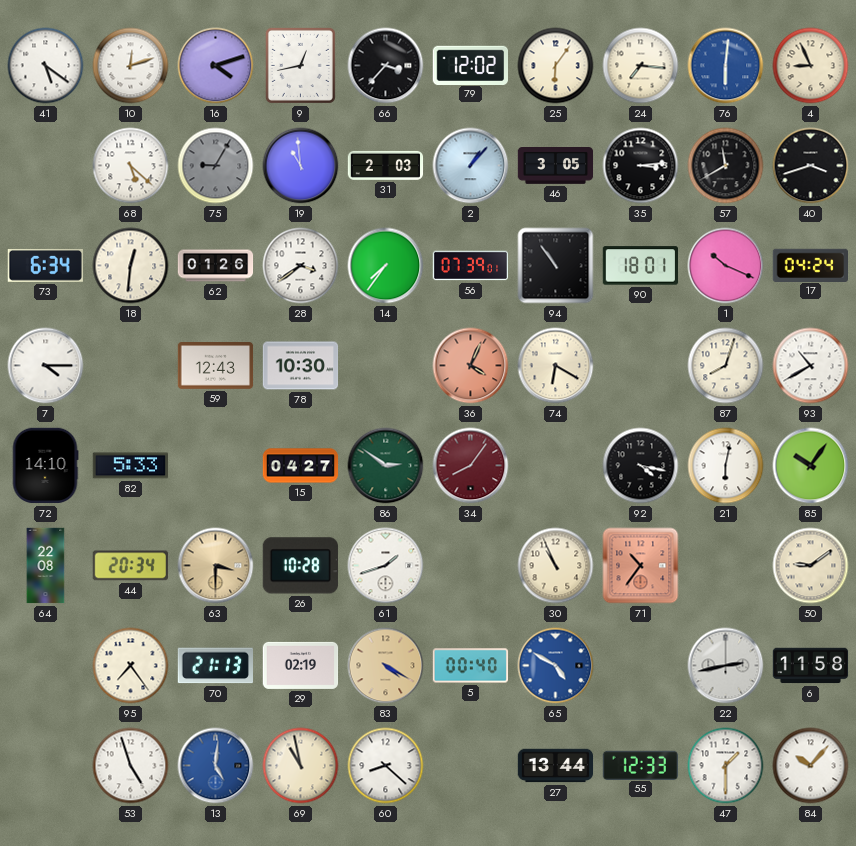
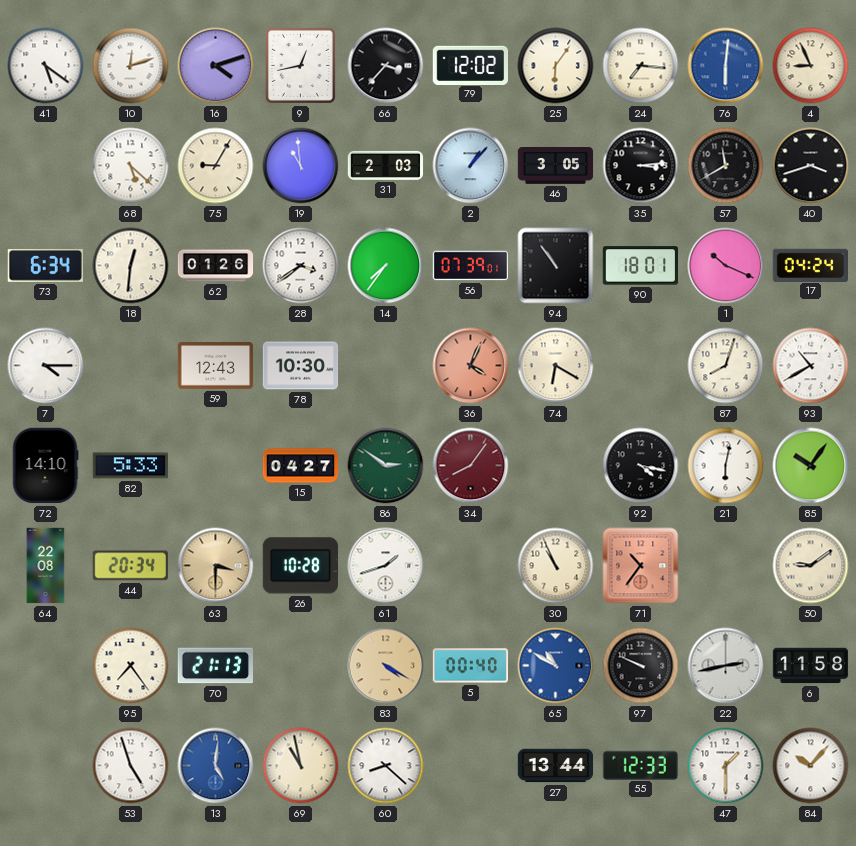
75 dial: grey -> cream
29: 02:19 -> none
65: 4:50 -> 10:50
97: none -> 9:49
